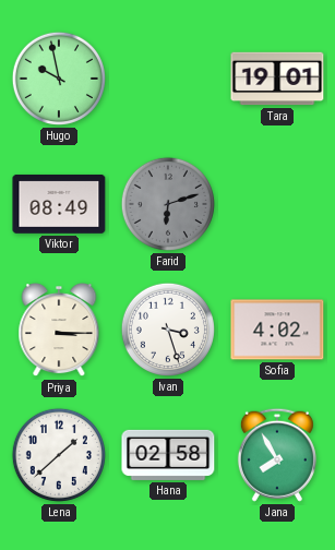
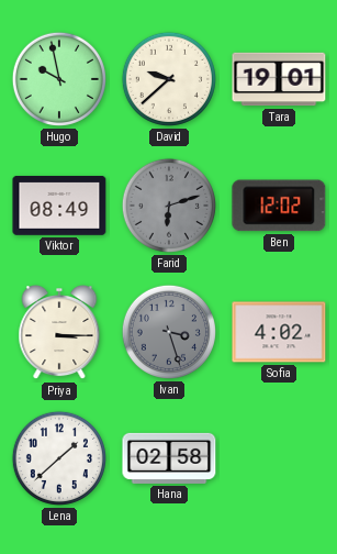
David: none -> 9:38
Ben: none -> 12:02
Ivan dial: white -> grey
Jana: 7:55 -> none
